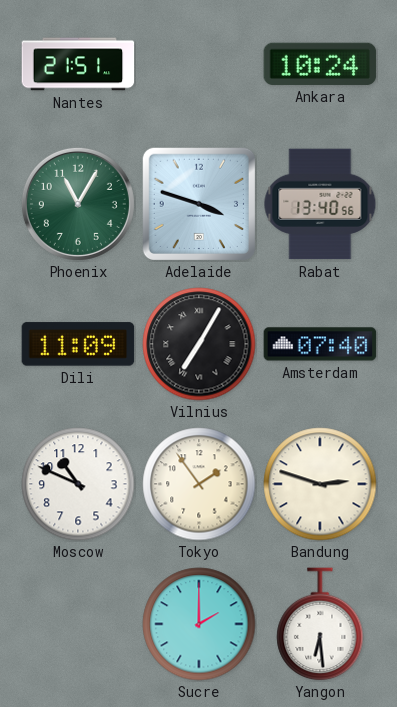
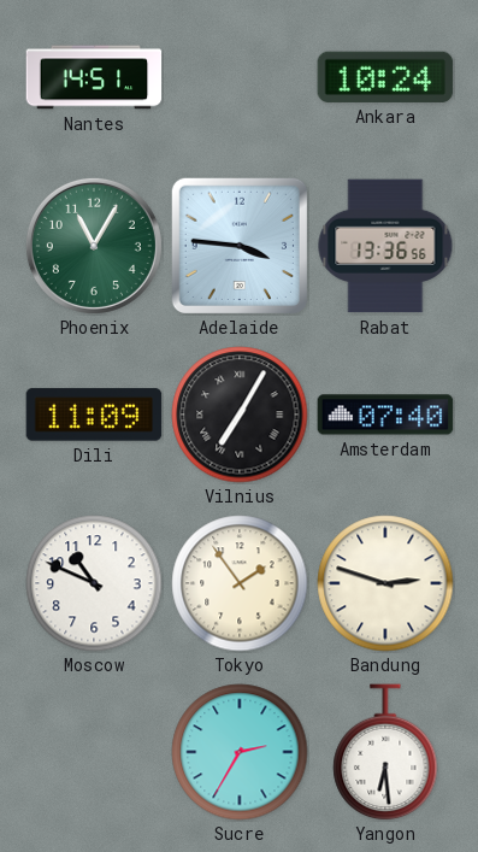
Nantes: 21:51 -> 14:51
Adelaide: 3:48 -> 3:46
Rabat: 13:40 -> 13:36
Sucre: 2:00 -> 2:35
